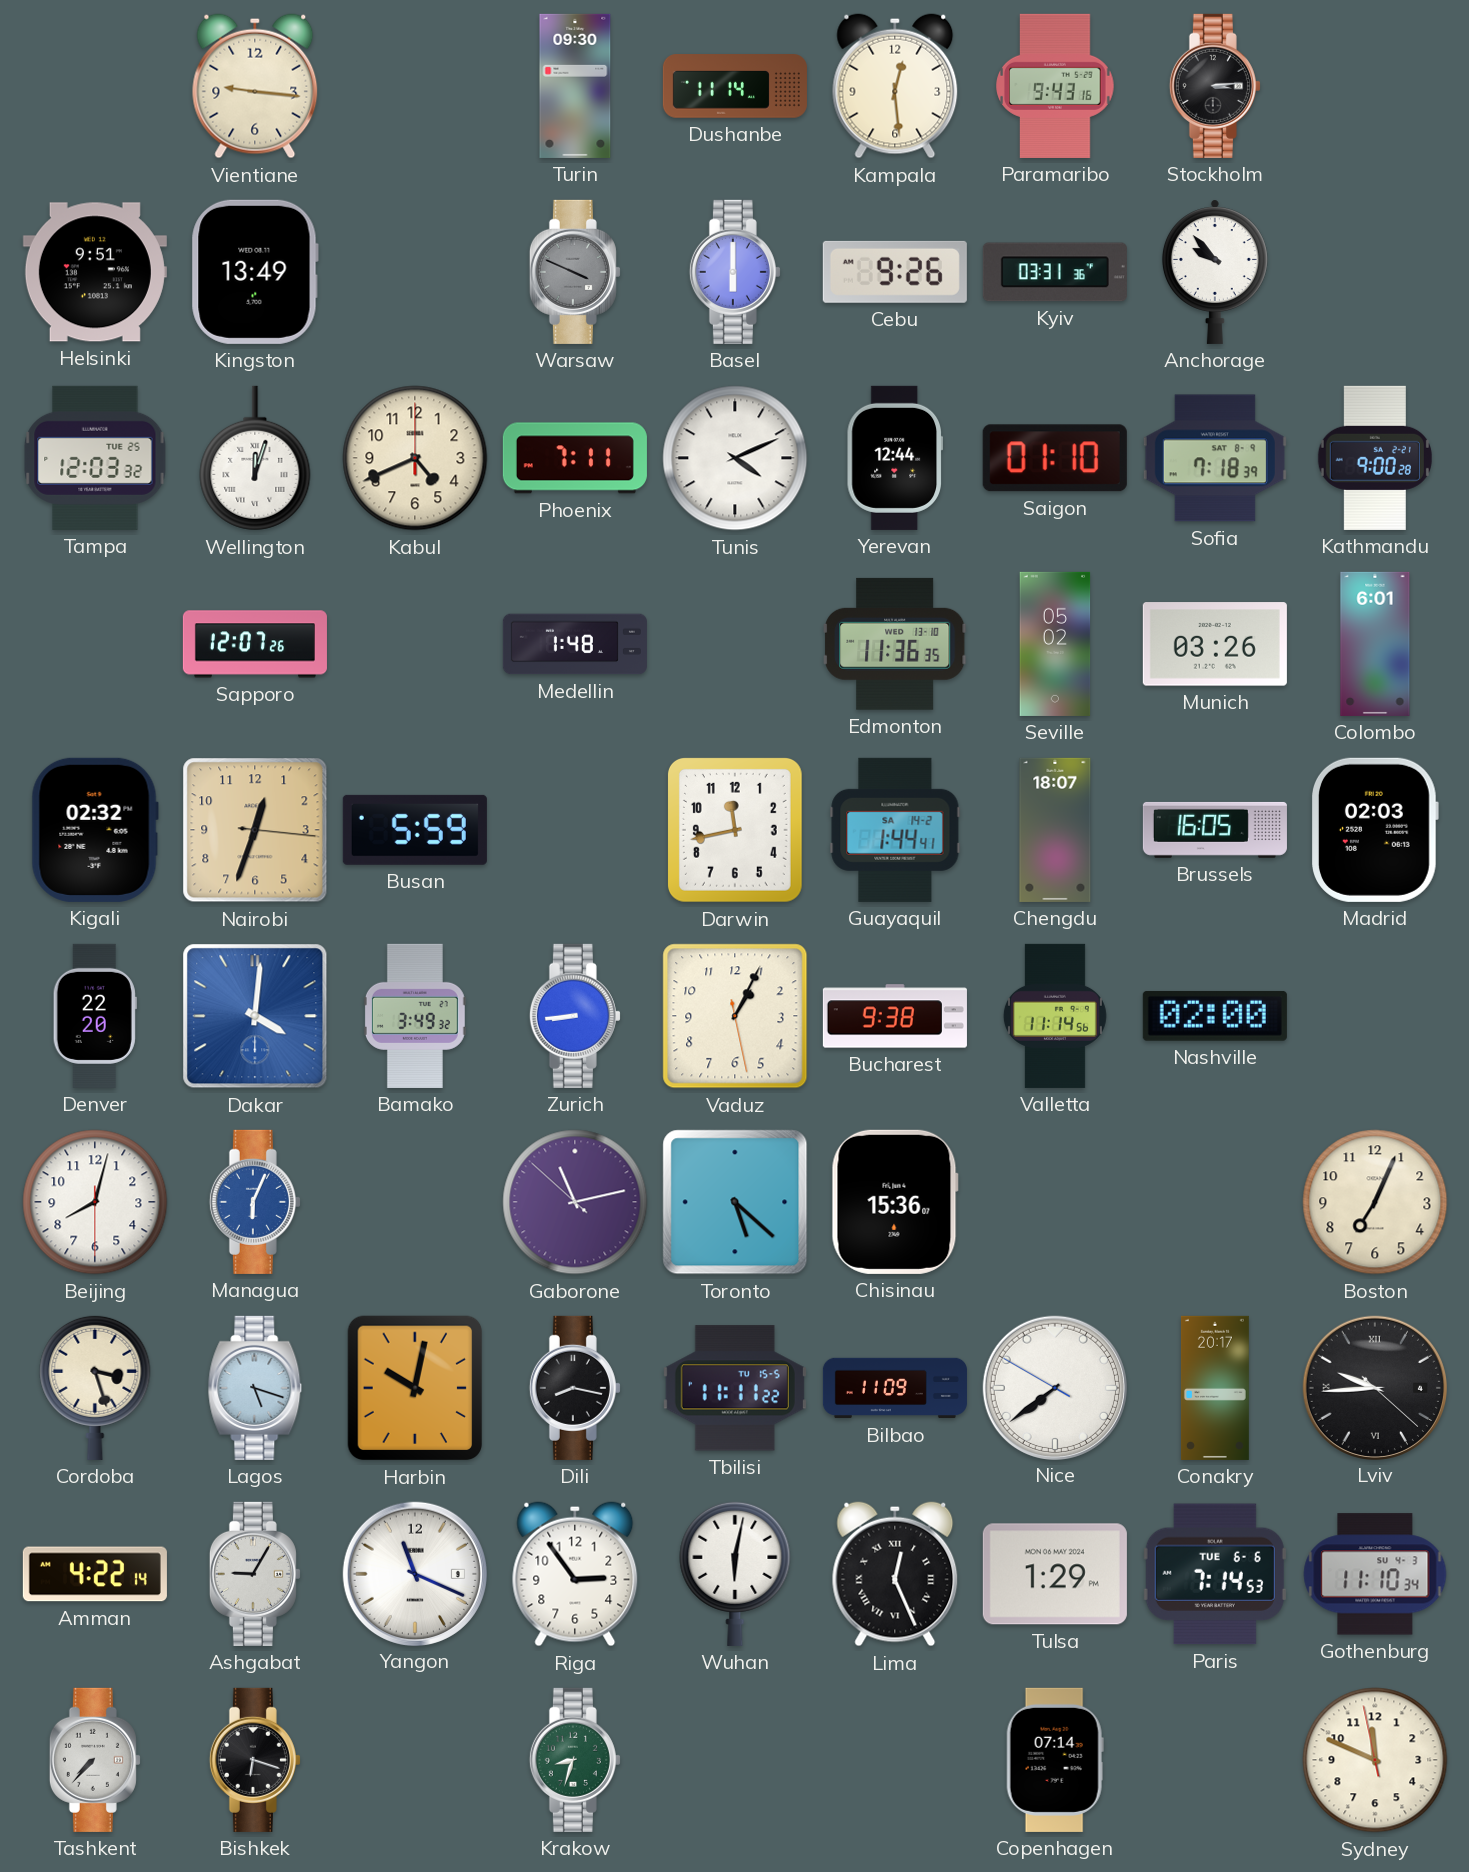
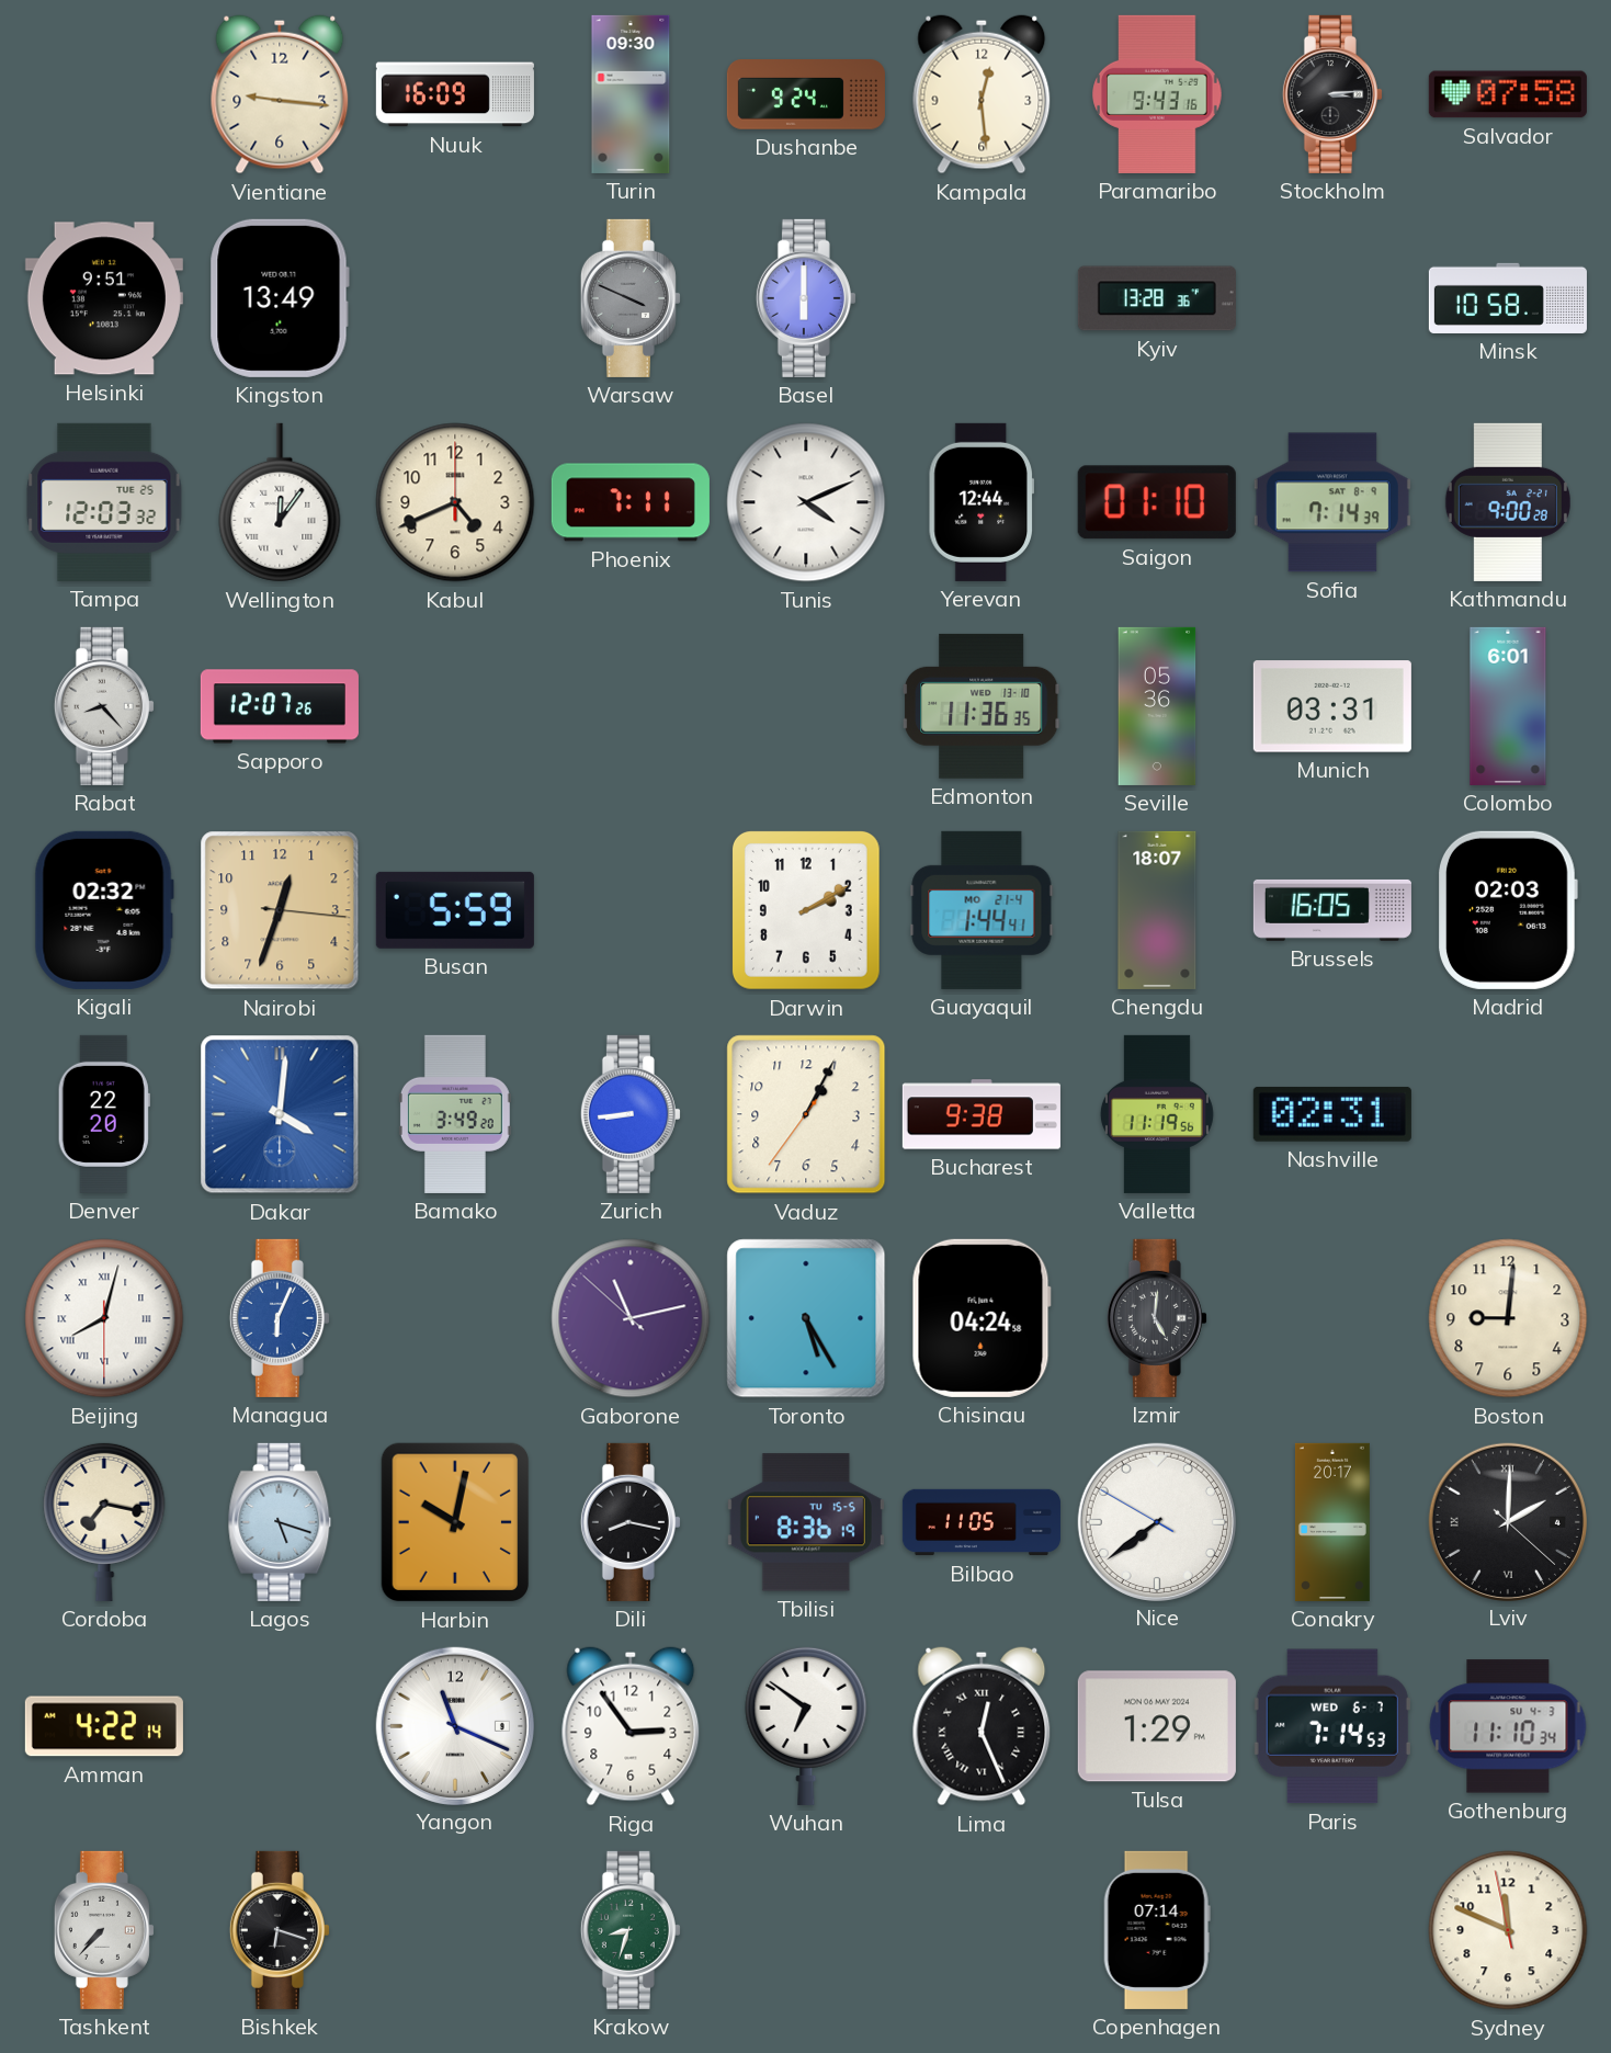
Nuuk: none -> 16:09
Dushanbe: 11:14 -> 9:24
Salvador: none -> 07:58
Cebu: 9:26 -> none
Kyiv: 03:31 -> 13:28
Anchorage: 9:53 -> none
Minsk: none -> 10:58
Wellington: 12:03 -> 12:06
Sofia: 7:18 -> 7:14
Rabat: none -> 8:23
Medellin: 1:48 -> none
Seville: 05:02 -> 05:36
Munich: 03:26 -> 03:31
Darwin: 11:43 -> 2:10
Guayaquil date: SA 14-2 -> MO 21-4
Bamako: 3:49:32 -> 3:49:20
Vaduz: 1:04:28 -> 1:04:36
Valletta: 11:14 -> 11:19
Nashville: 02:00 -> 02:31
Beijing numerals: Arabic -> Roman
Toronto: 5:22 -> 5:25
Chisinau: 15:36 -> 04:24
Izmir: none -> 5:01
Boston: 7:04 -> 9:01
Cordoba: 3:27 -> 7:17
Tbilisi: 11:11 -> 8:36
Bilbao: 11:09 -> 11:05
Lviv: 9:44 -> 2:00
Ashgabat: 9:05 -> none
Wuhan: 6:02 -> 6:51
Paris date: TUE 6-6 -> WED 6-7
